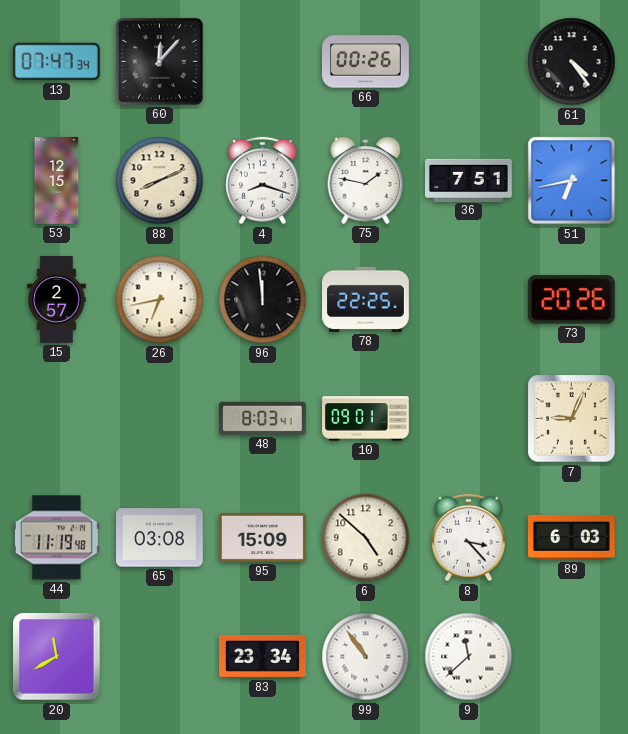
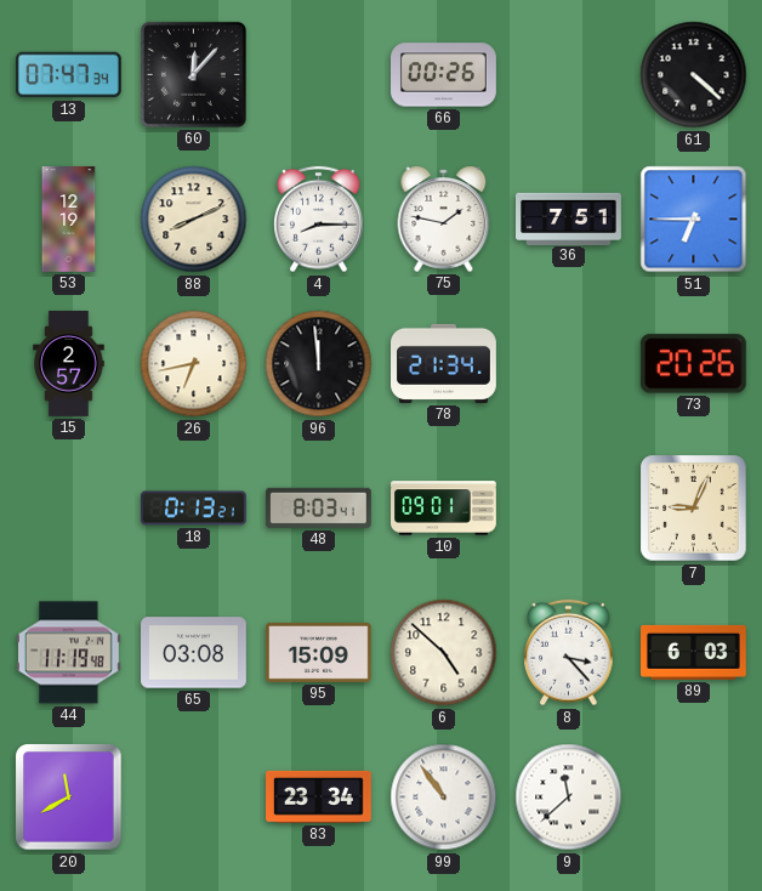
61: 4:24 -> 4:22
53: 12:15 -> 12:19
4: 8:18 -> 8:15
51: 6:43 -> 6:45
78: 22:25 -> 21:34
18: none -> 0:13
